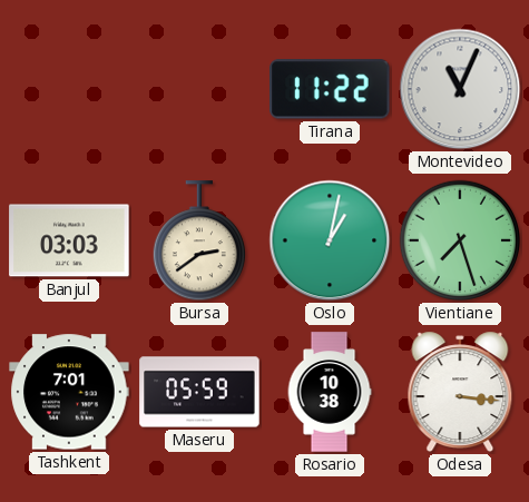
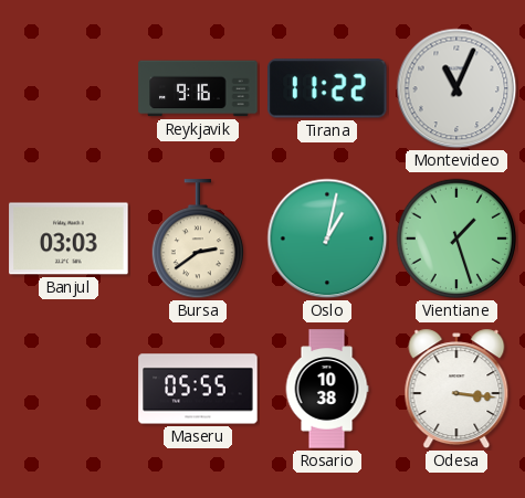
Reykjavik: none -> 9:16
Vientiane: 7:27 -> 1:27
Tashkent: 7:01 -> none
Maseru: 05:59 -> 05:55
